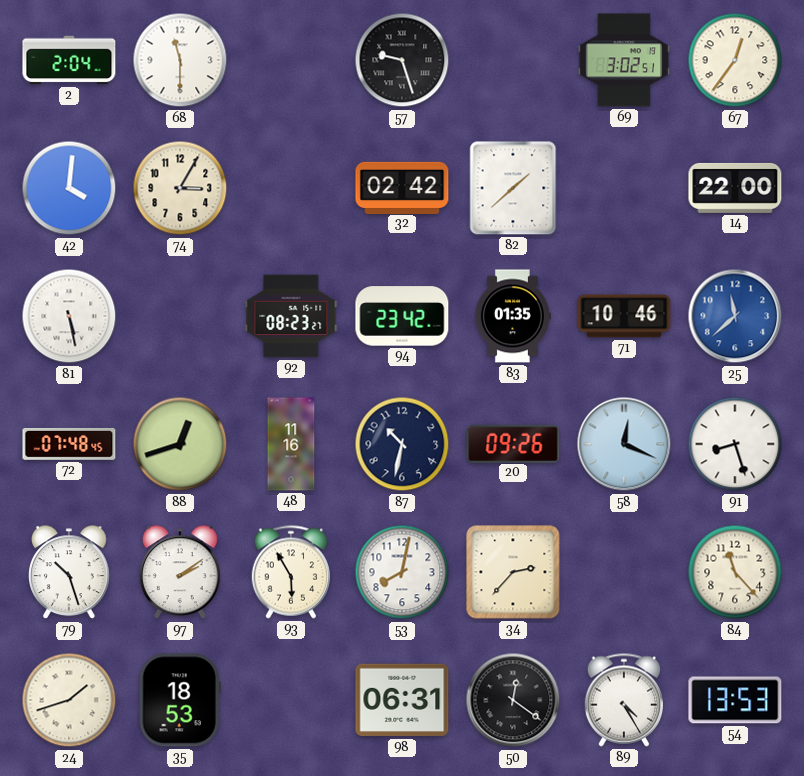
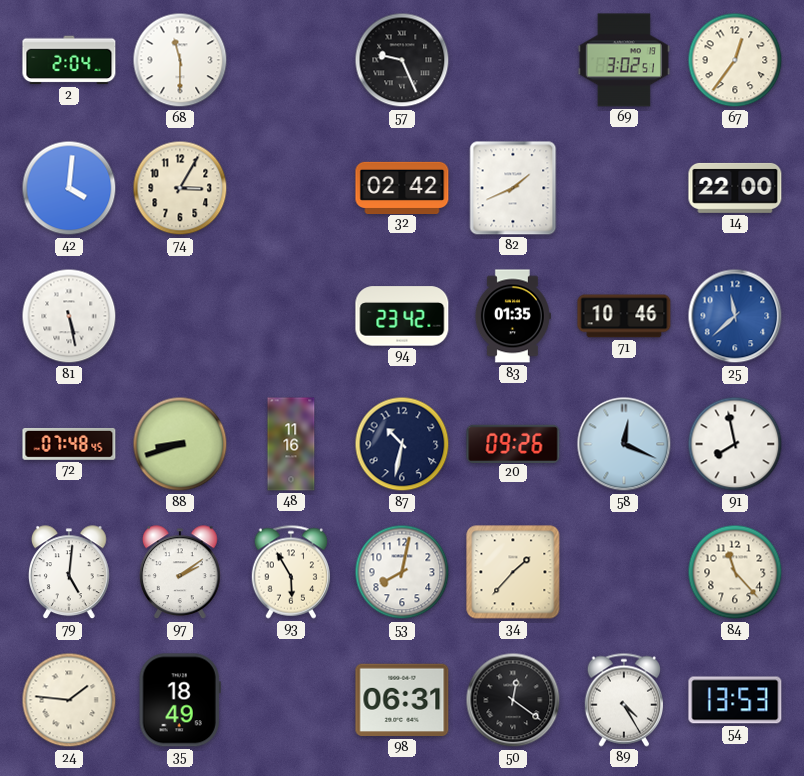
57: 9:27 -> 9:26
82: 1:38 -> 1:41
92: 08:23 -> none
88: 12:42 -> 8:42
91: 8:27 -> 7:58
79: 10:27 -> 5:01
34: 2:37 -> 1:37
24: 1:42 -> 1:46
35: 18:53 -> 18:49
